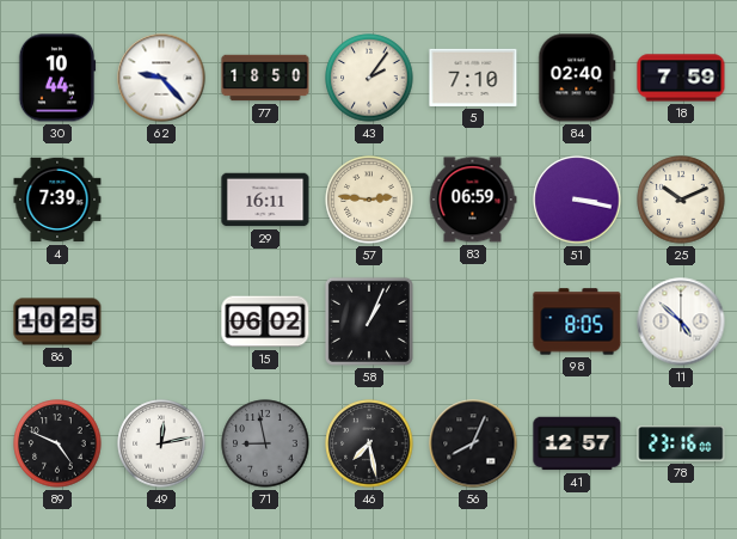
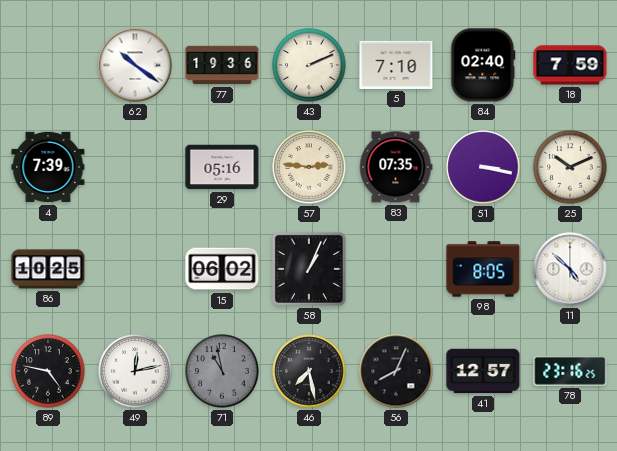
30: 10:44 -> none
62: 9:23 -> 10:21
77: 18:50 -> 19:36
43: 2:06 -> 2:11
29: 16:11 -> 05:16
83: 06:59 -> 07:35
89: 4:49 -> 4:47
71: 8:58 -> 10:58
78: 23:16:00 -> 23:16:25
